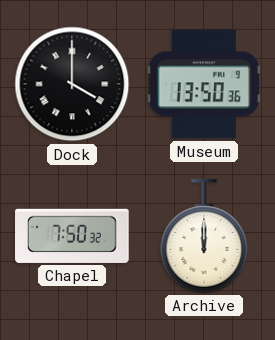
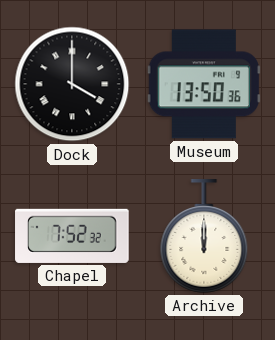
Chapel: 7:50 -> 7:52
